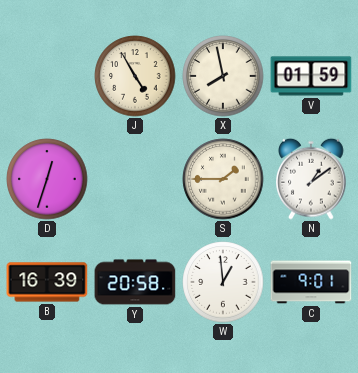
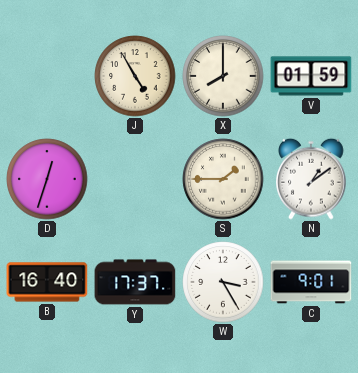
X: 7:58 -> 8:00
B: 16:39 -> 16:40
Y: 20:58 -> 17:37
W: 12:59 -> 3:25
